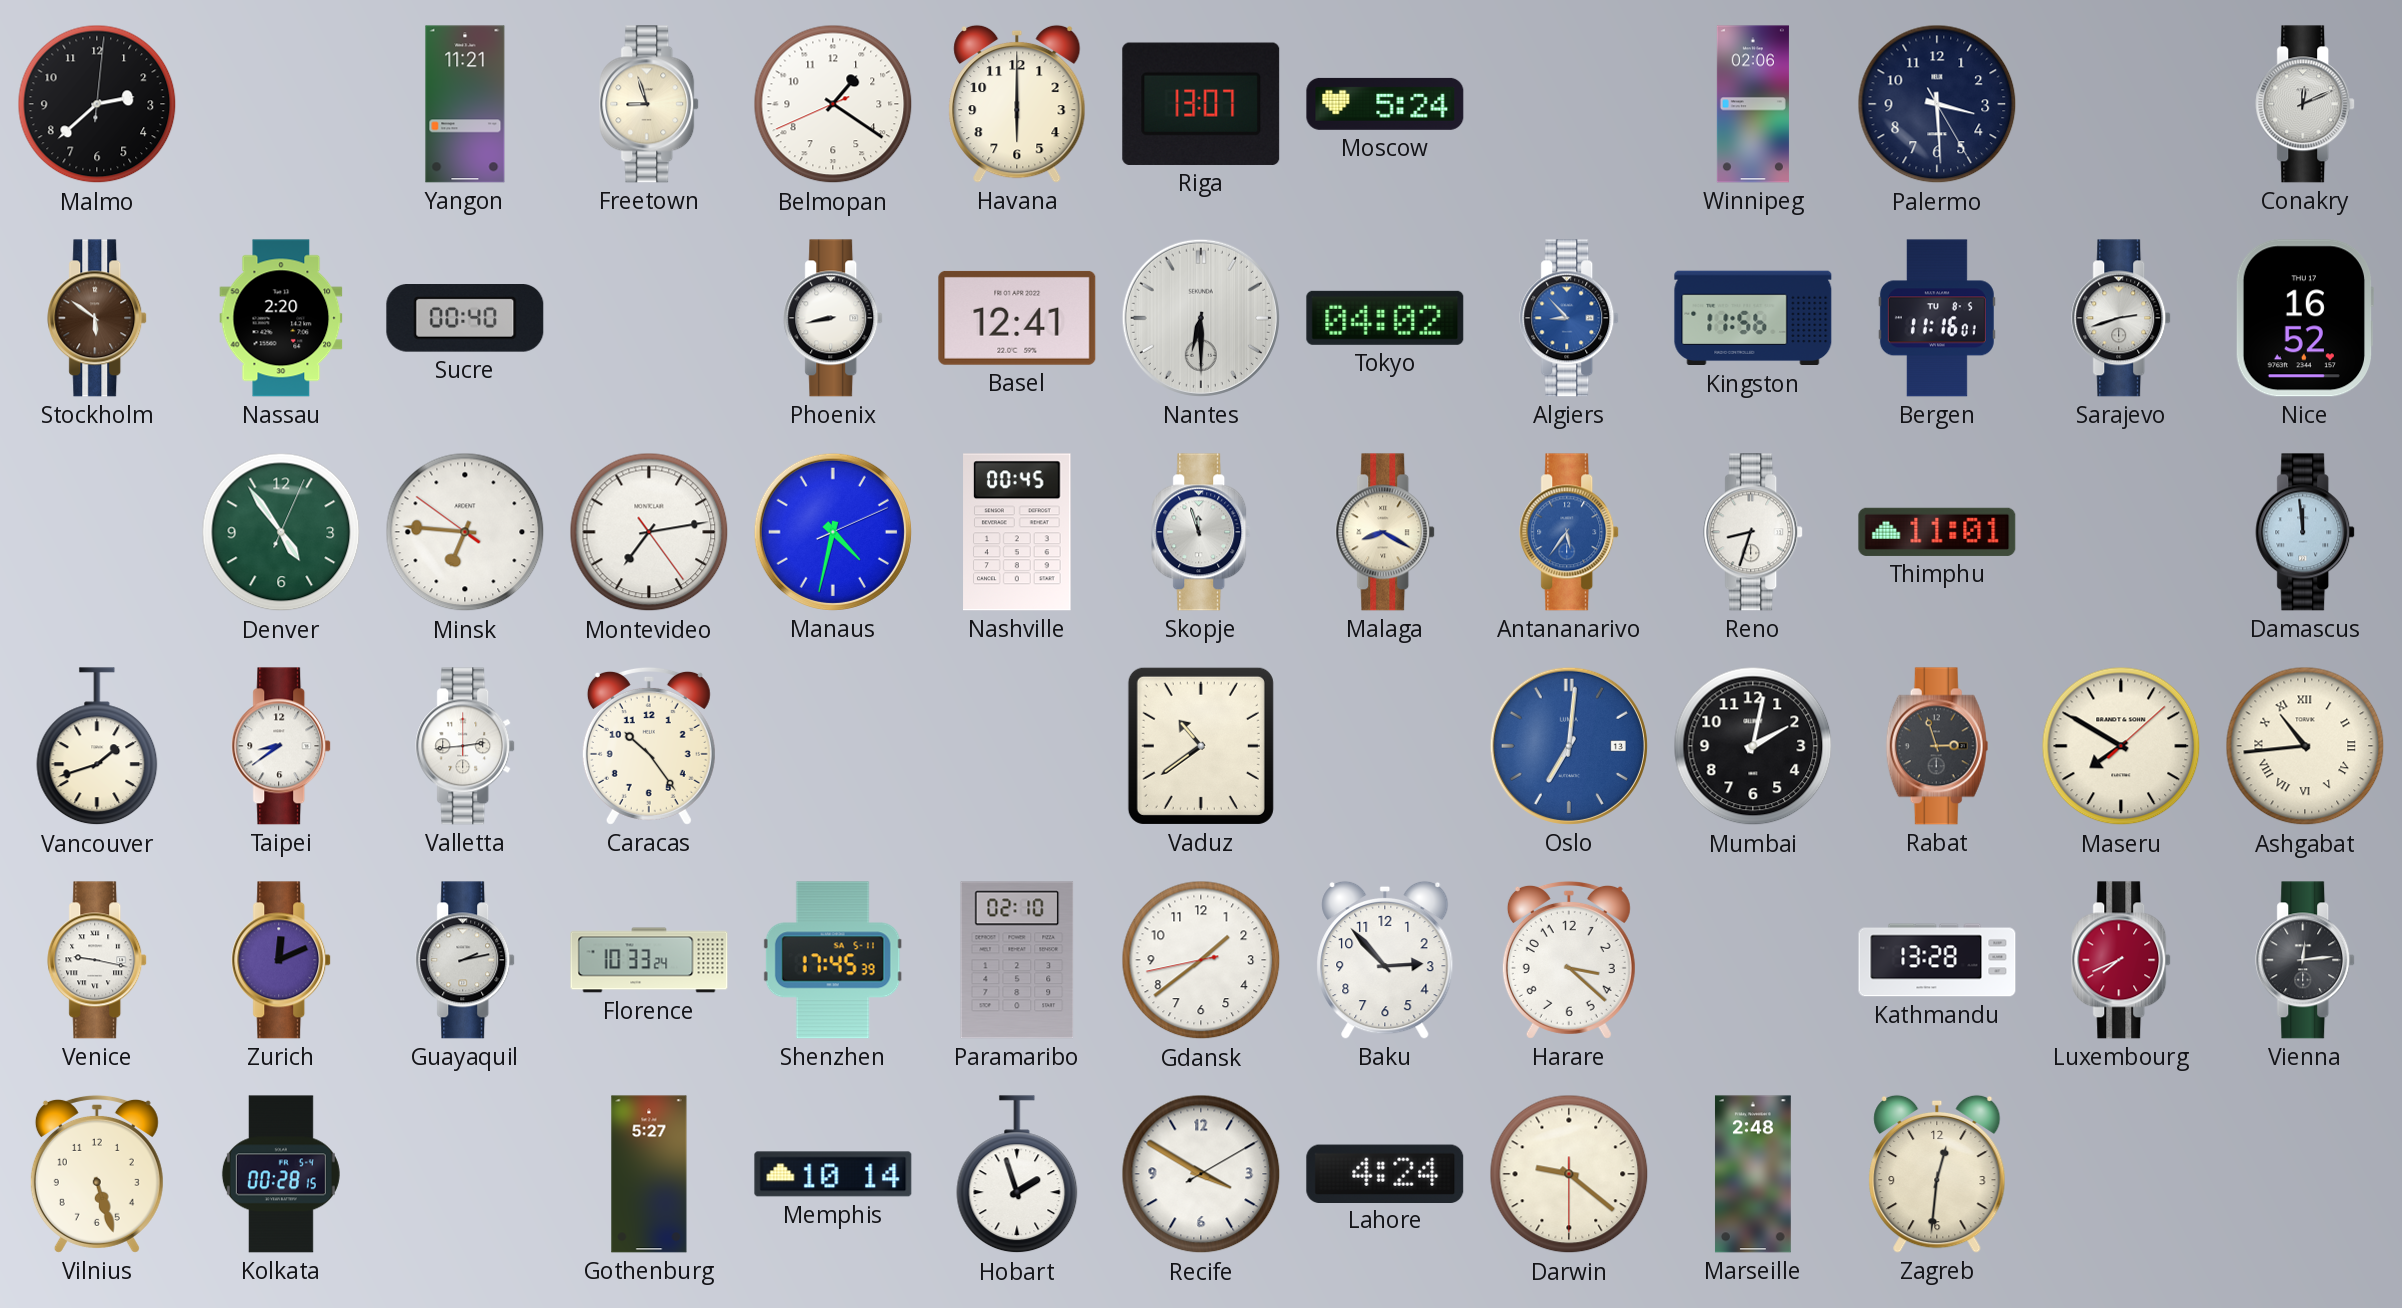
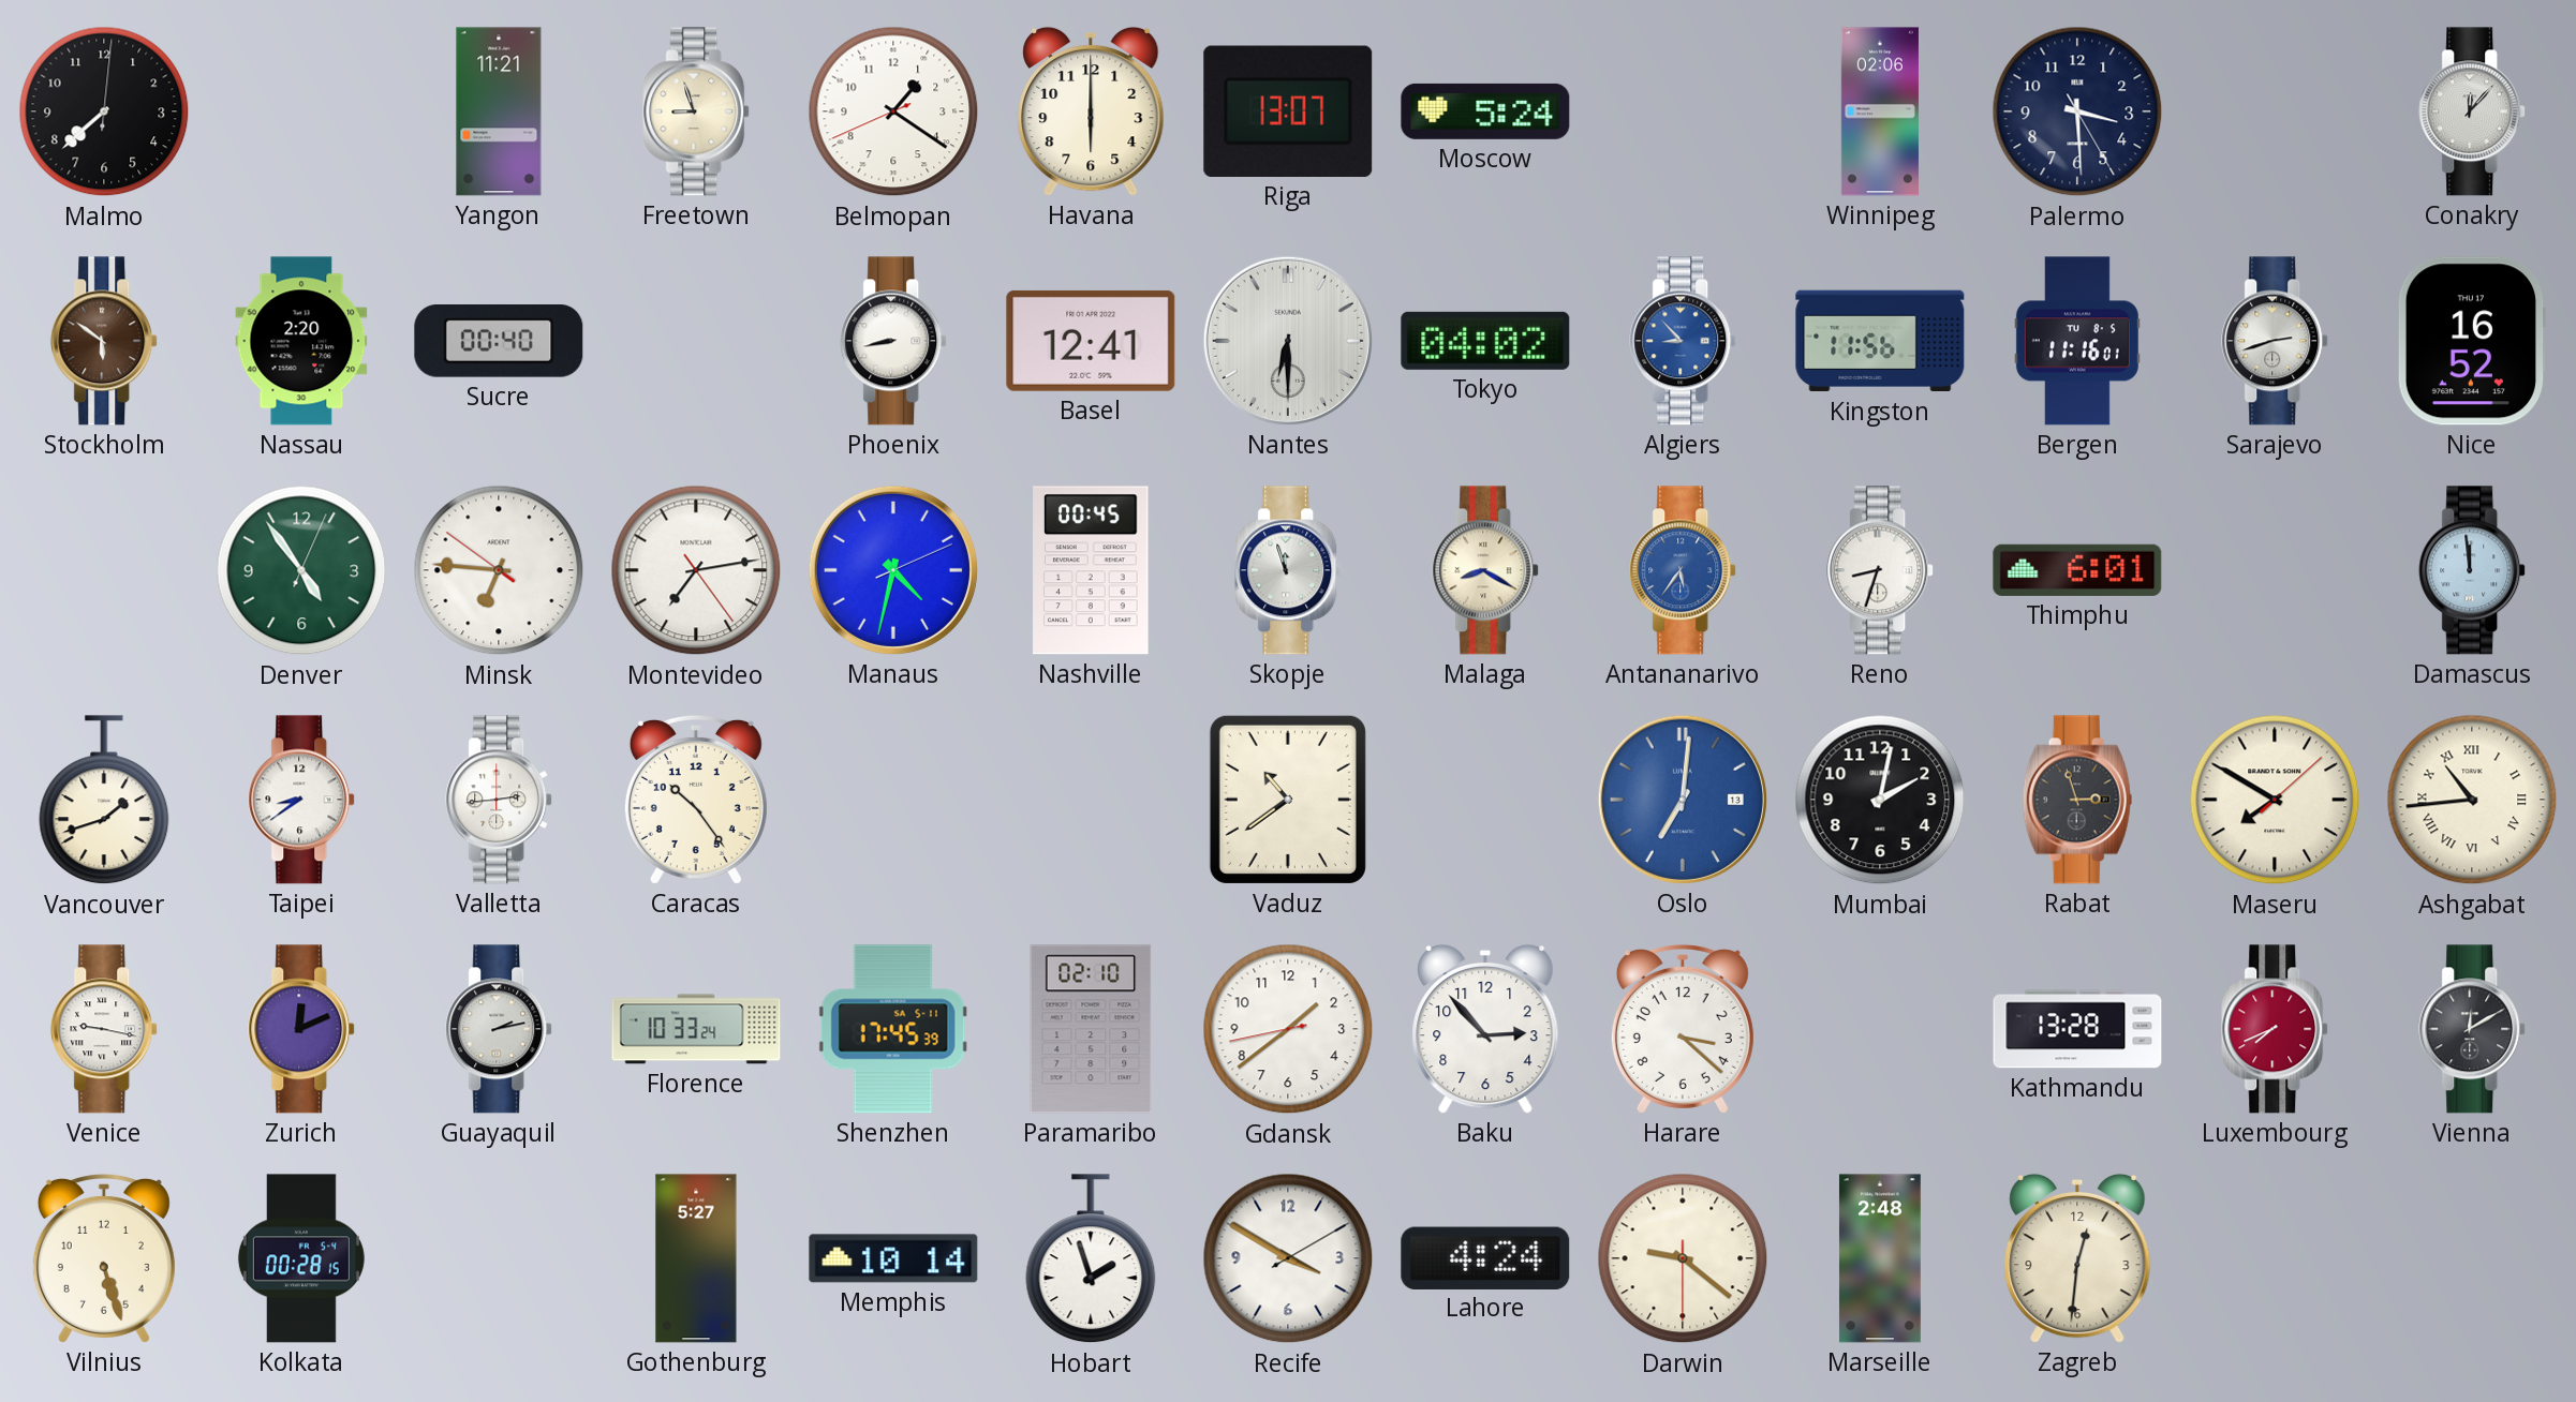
Malmo: 2:38 -> 7:38
Conakry: 12:11 -> 12:07
Thimphu: 11:01 -> 6:01
Vienna: 12:14 -> 12:10
